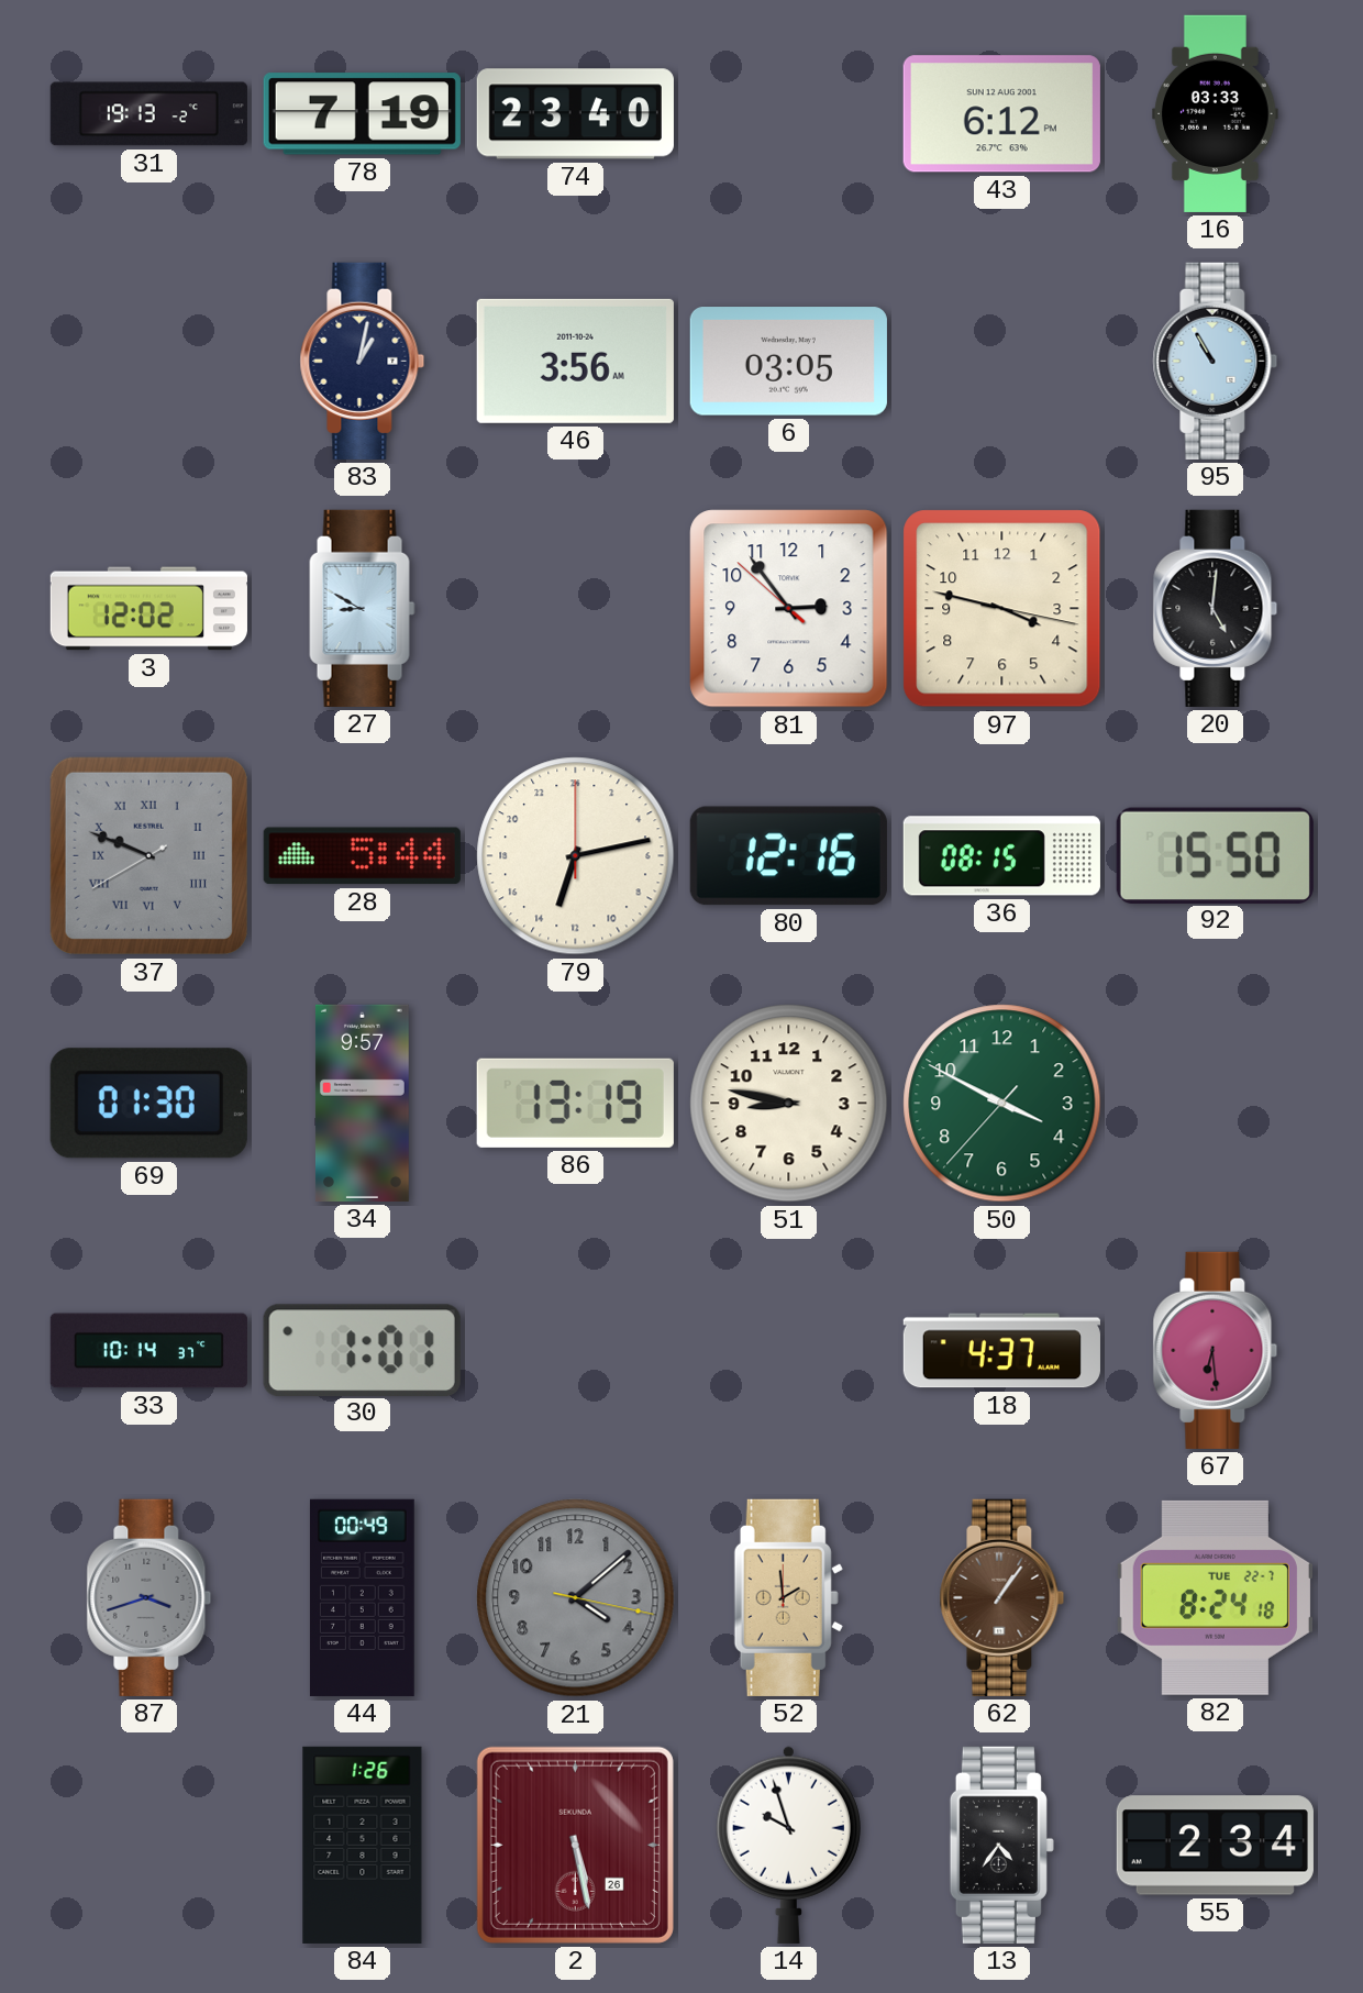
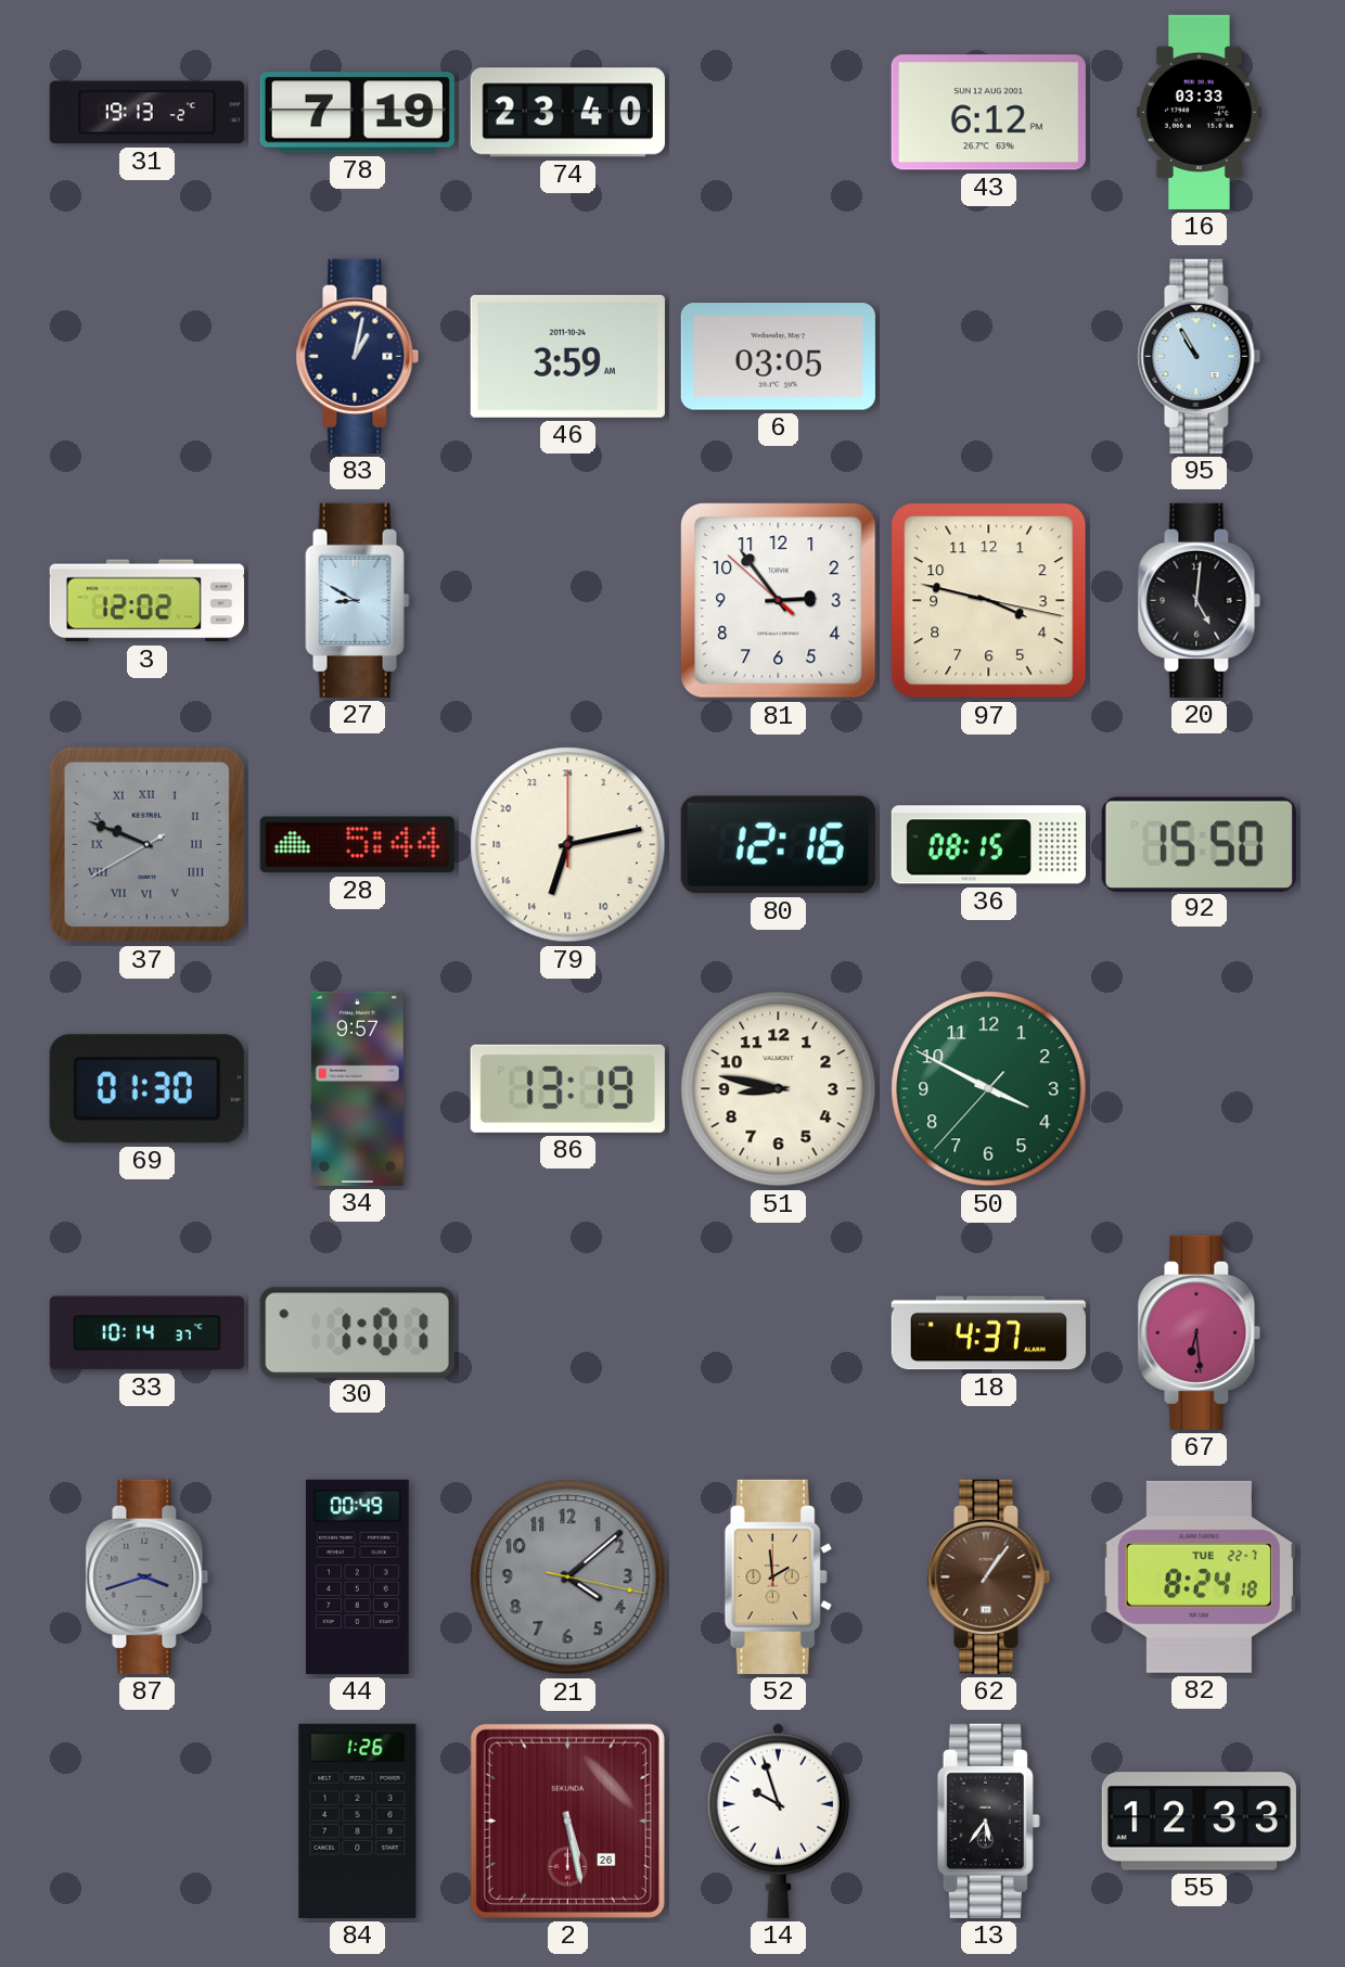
46: 3:56 -> 3:59
13: 4:36 -> 5:36
55: 2:34 -> 12:33
